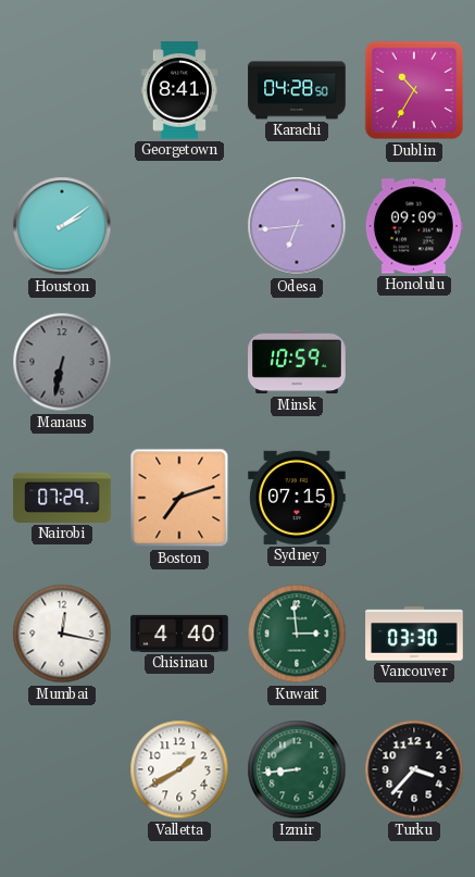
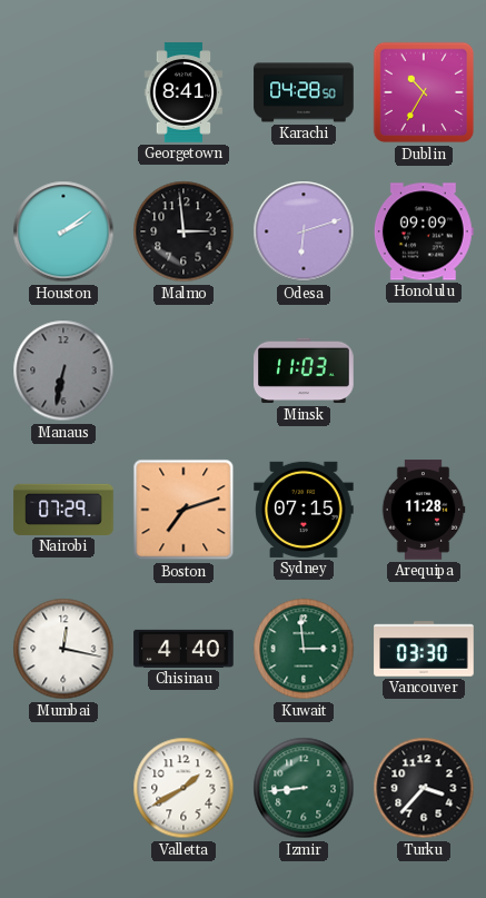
Malmo: none -> 2:59
Odesa: 6:44 -> 6:12
Minsk: 10:59 -> 11:03
Arequipa: none -> 11:28
